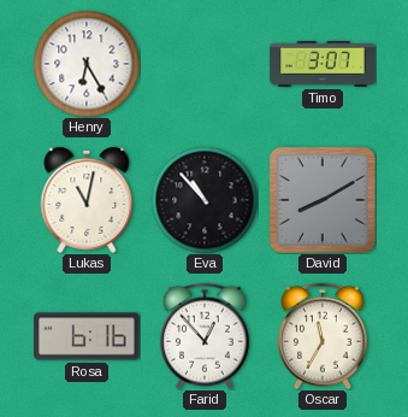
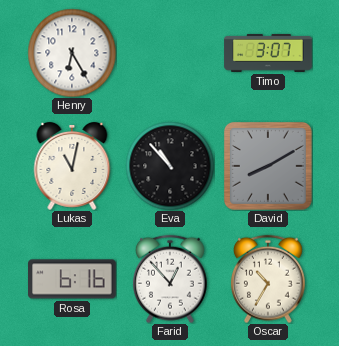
Oscar: 11:35 -> 10:35
